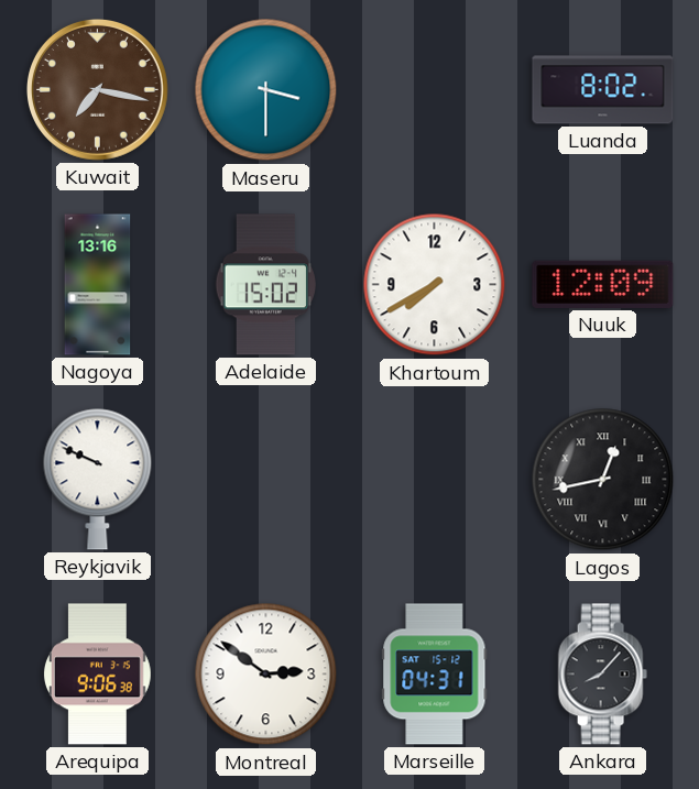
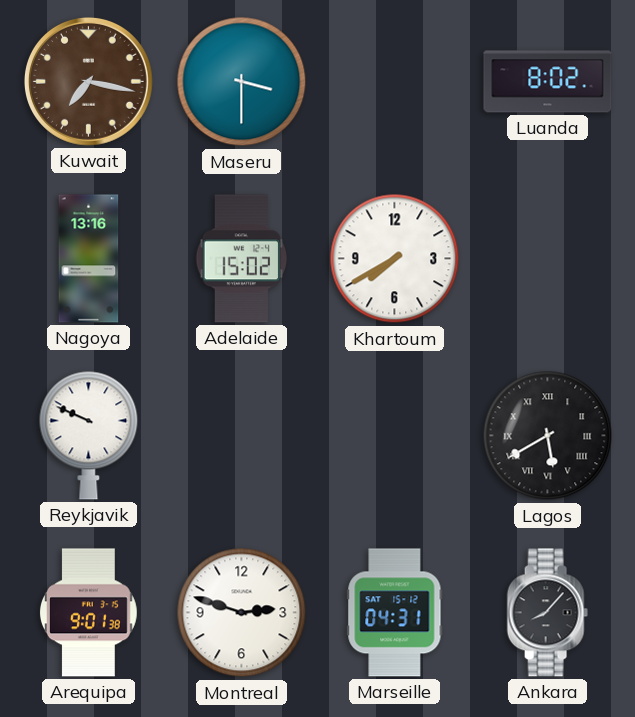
Nuuk: 12:09 -> none
Lagos: 12:43 -> 5:40
Arequipa: 9:06 -> 9:01
Montreal: 2:51 -> 2:48
